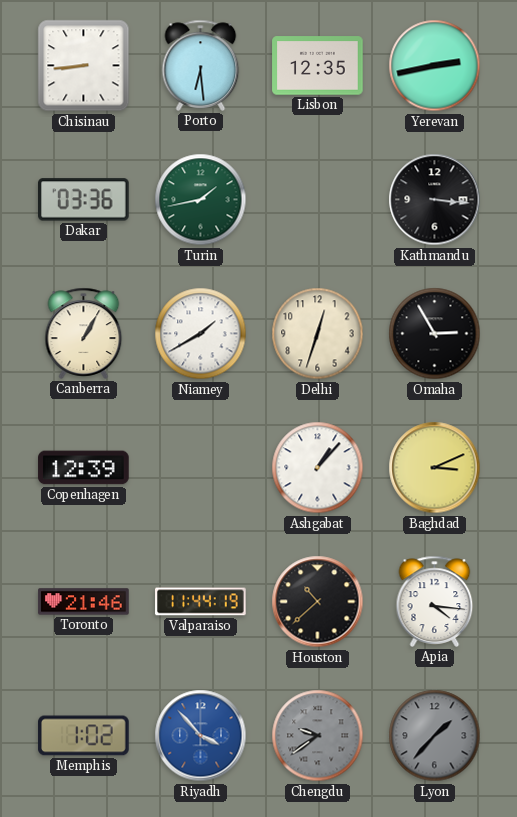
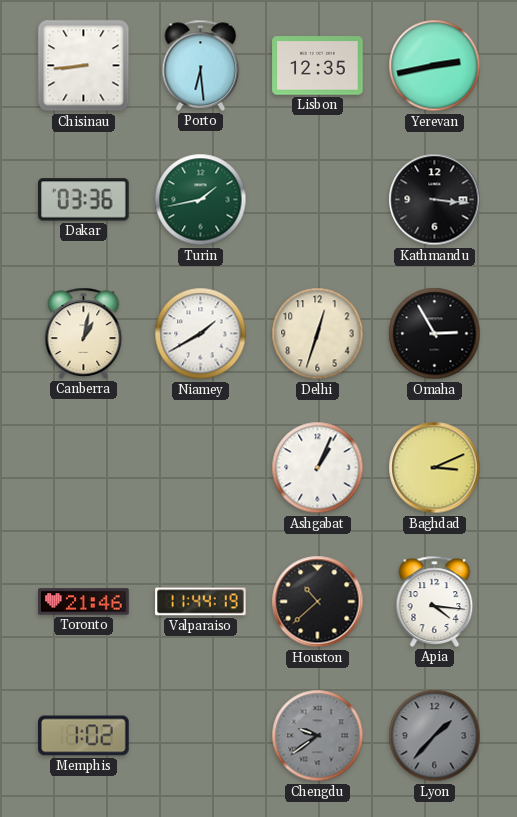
Canberra: 1:05 -> 1:02
Copenhagen: 12:39 -> none
Ashgabat: 1:07 -> 1:04
Riyadh: 3:53 -> none
